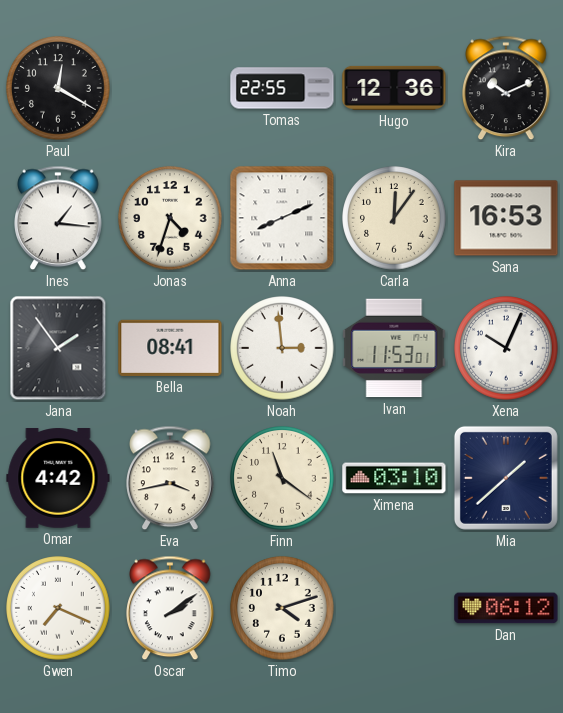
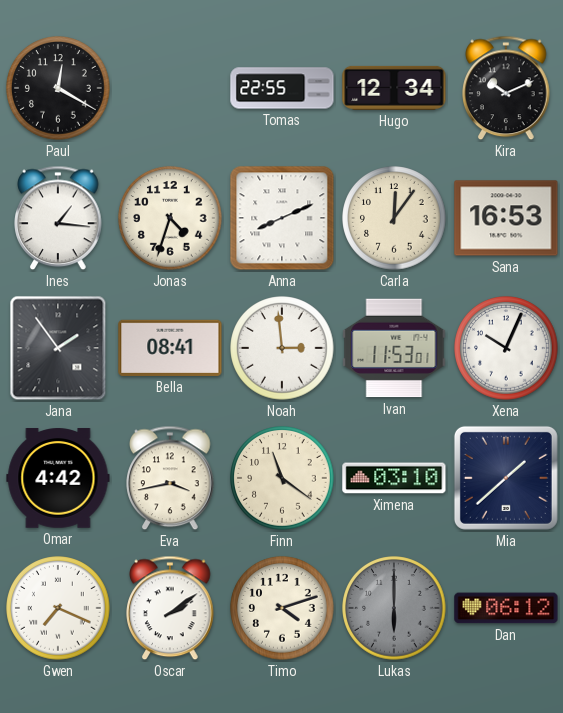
Hugo: 12:36 -> 12:34
Lukas: none -> 6:00
